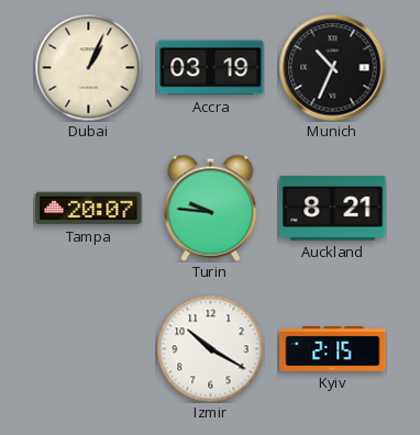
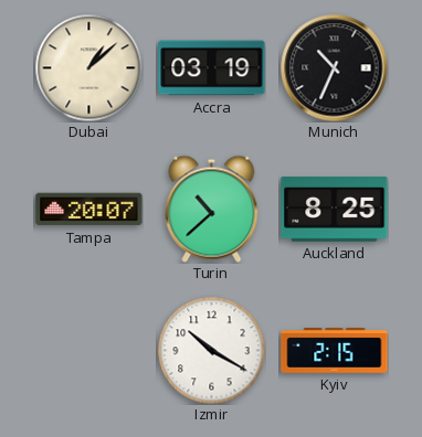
Dubai: 1:04 -> 1:08
Turin: 9:46 -> 10:38
Auckland: 8:21 -> 8:25
